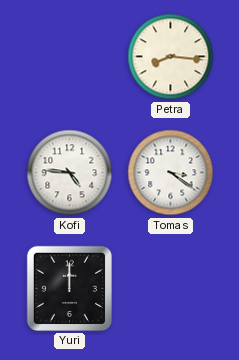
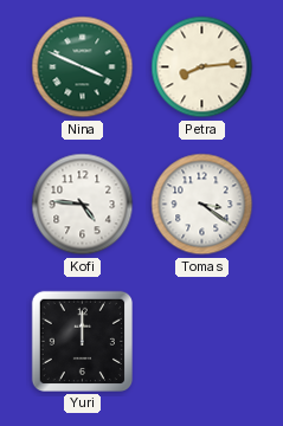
Nina: none -> 3:49
Petra: 8:16 -> 8:14
